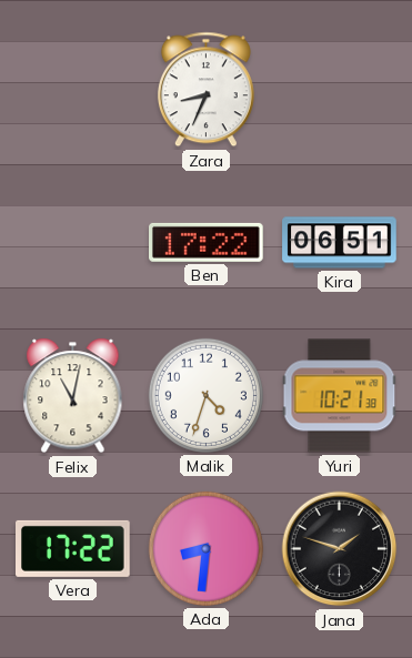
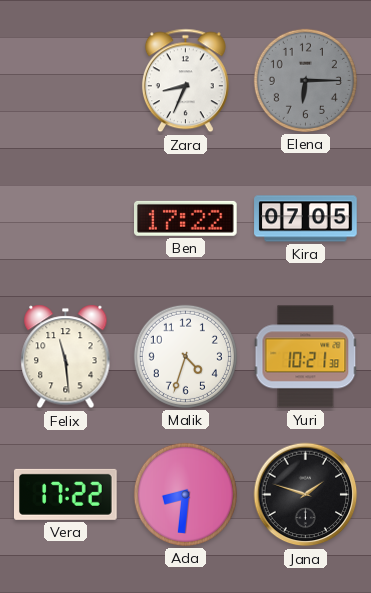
Elena: none -> 6:15
Kira: 06:51 -> 07:05
Felix: 11:02 -> 11:29
